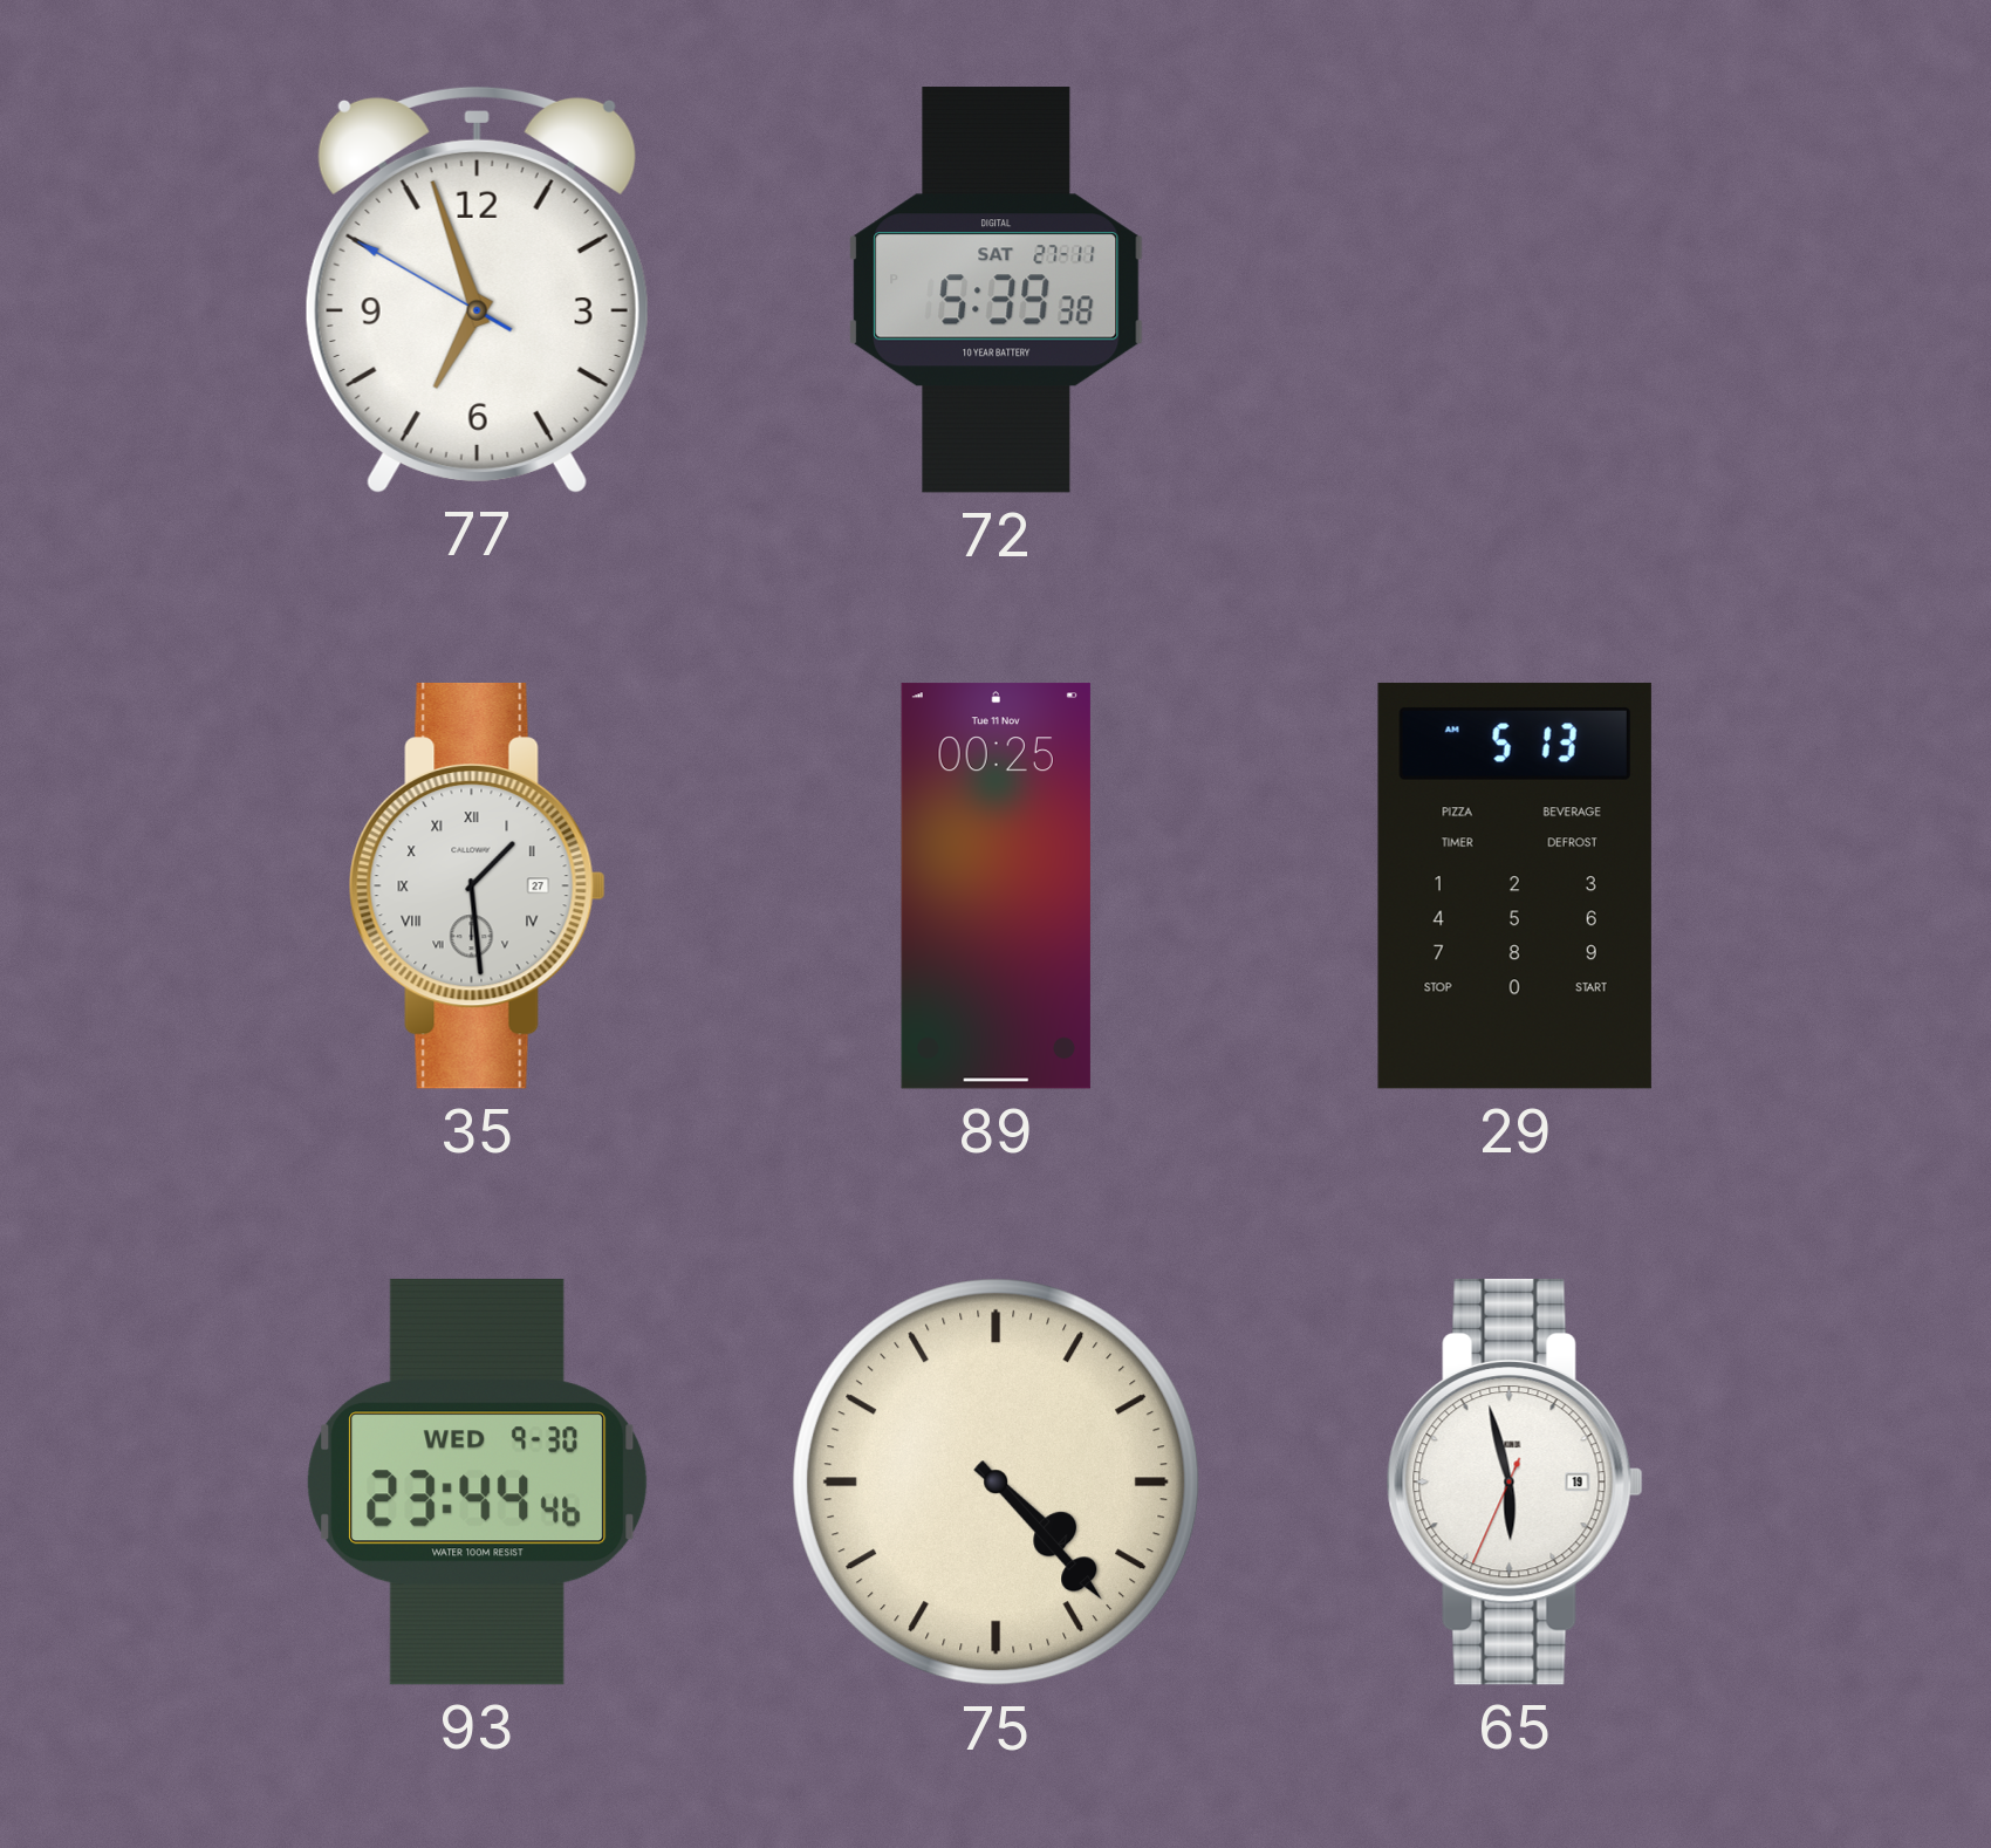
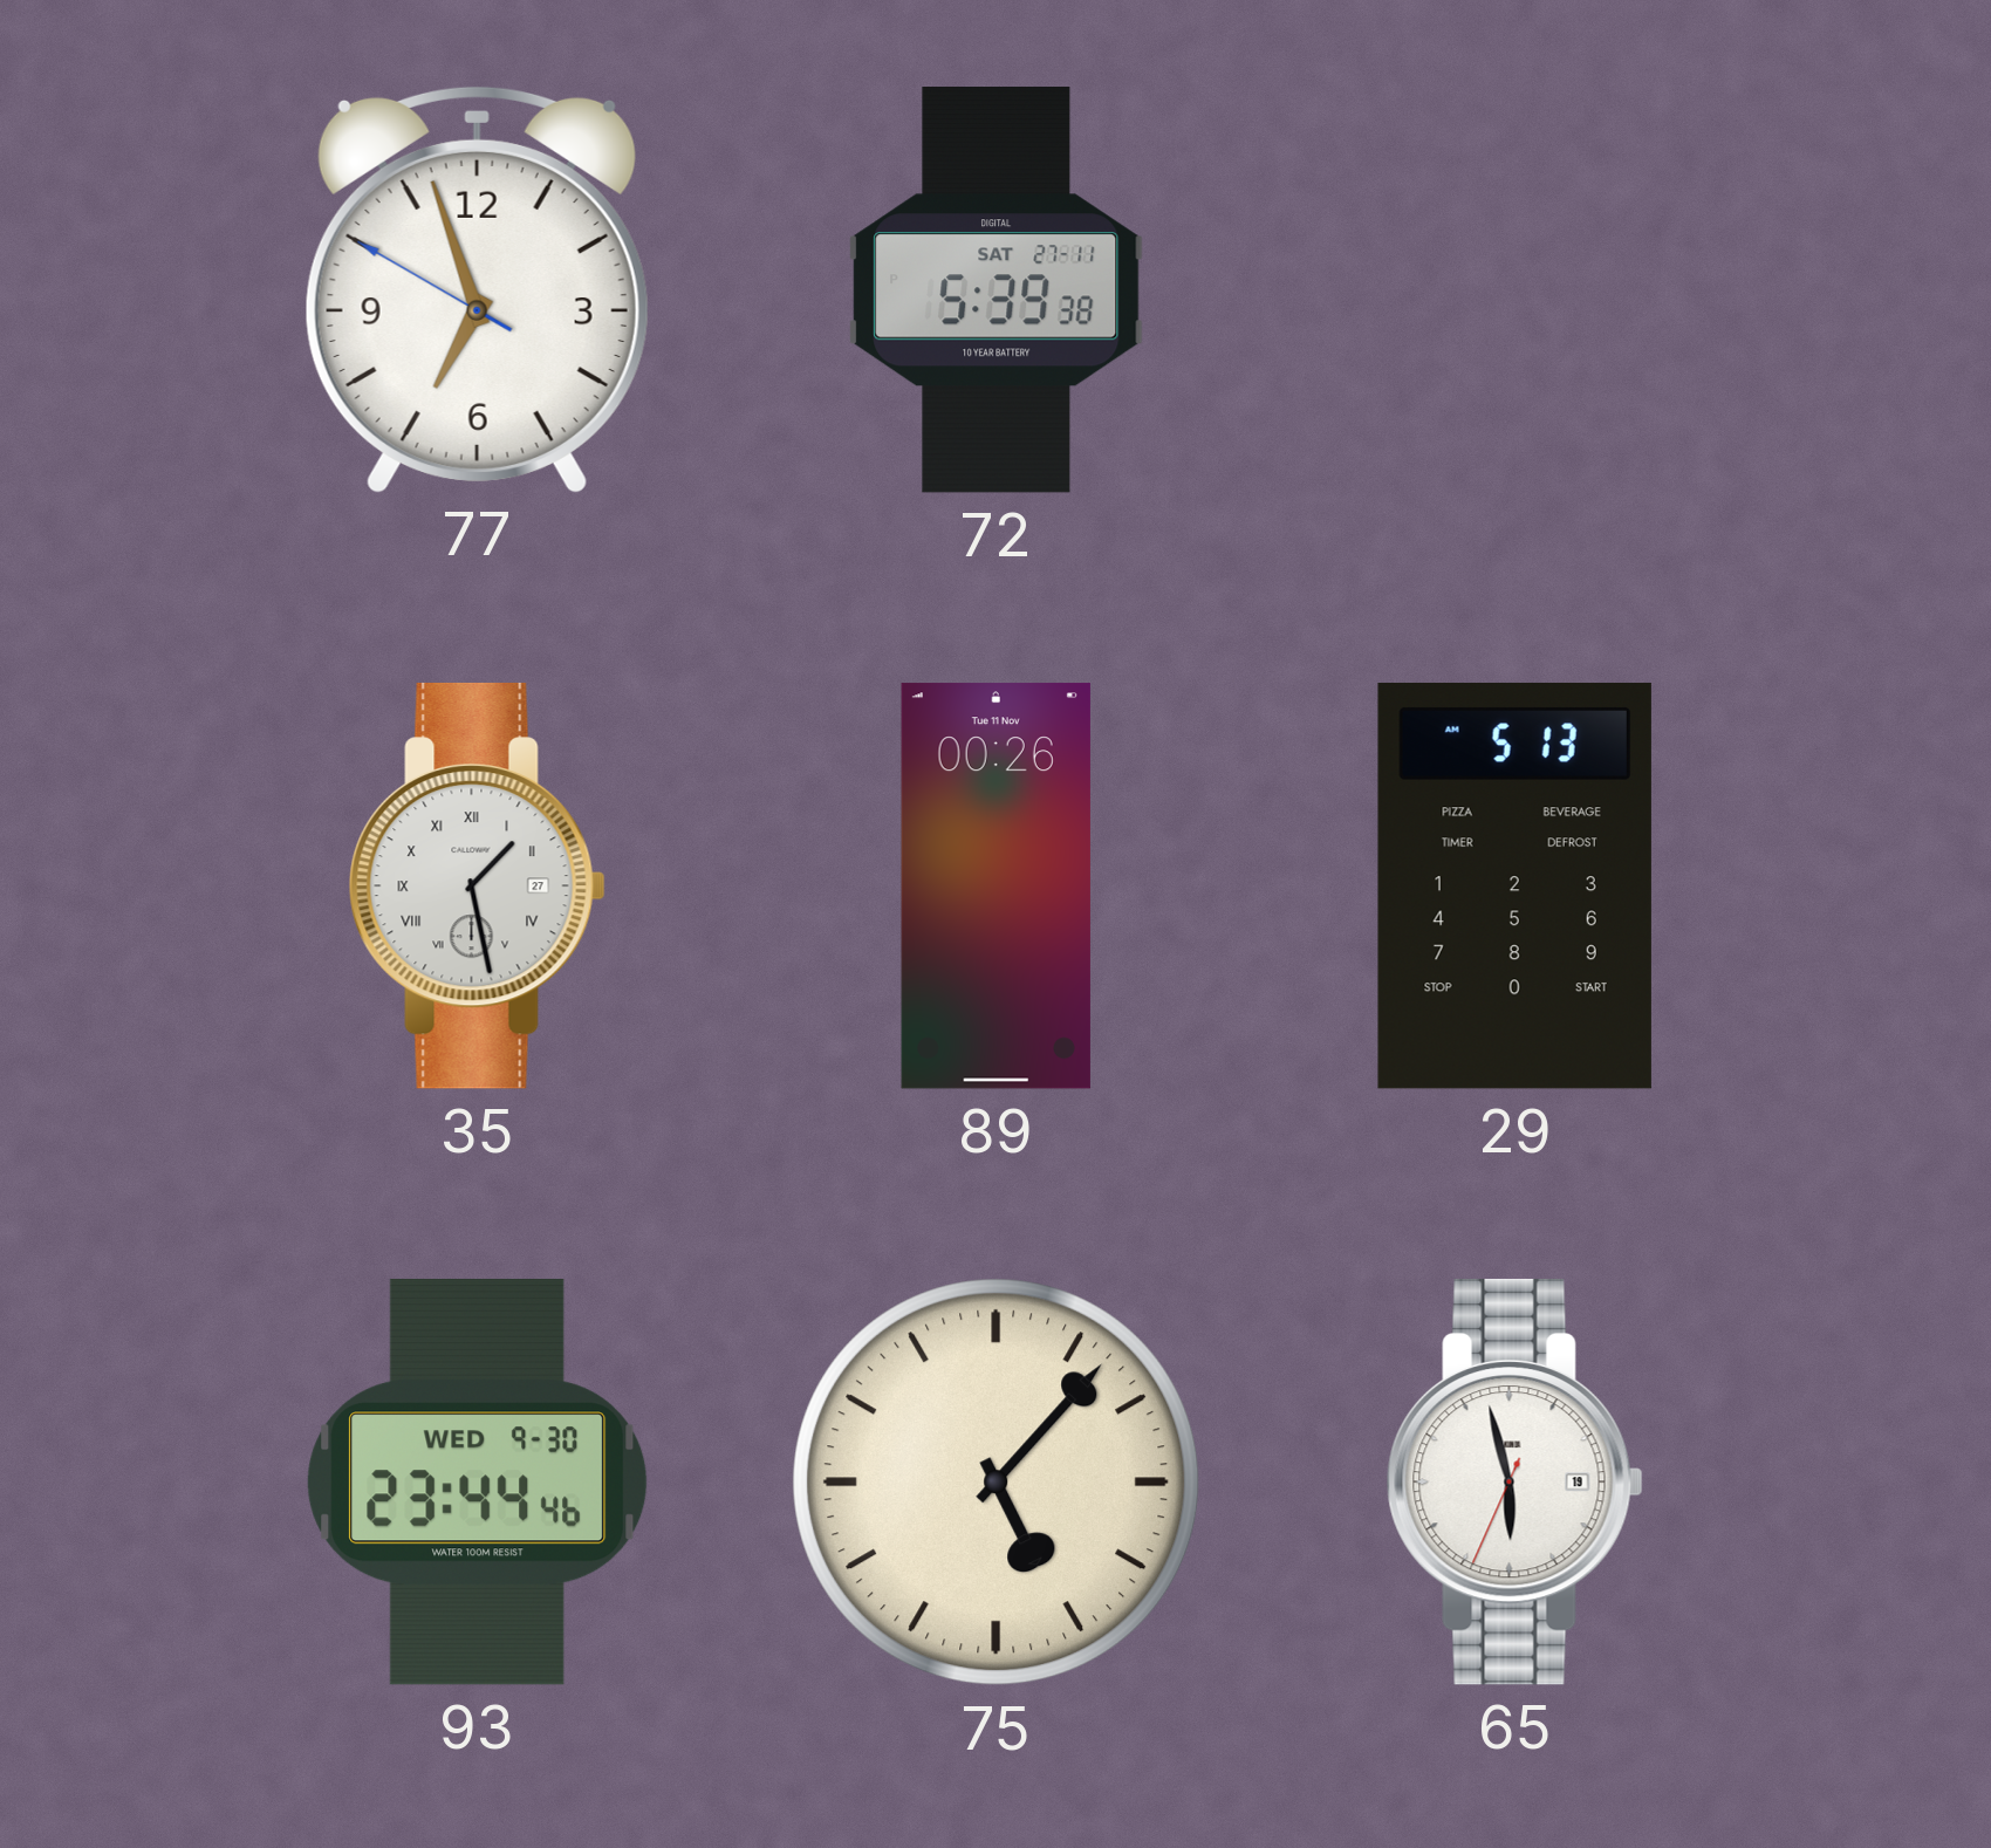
35: 1:29 -> 1:28
89: 00:25 -> 00:26
75: 4:23 -> 5:07
